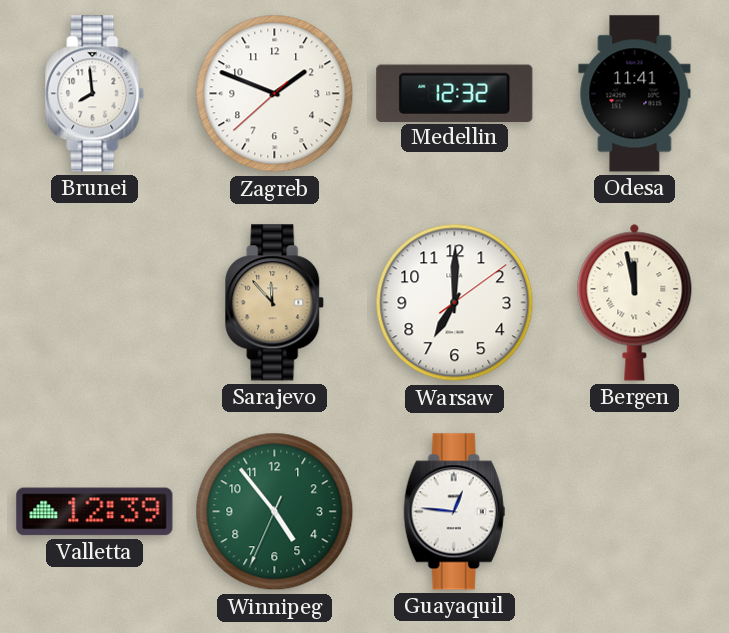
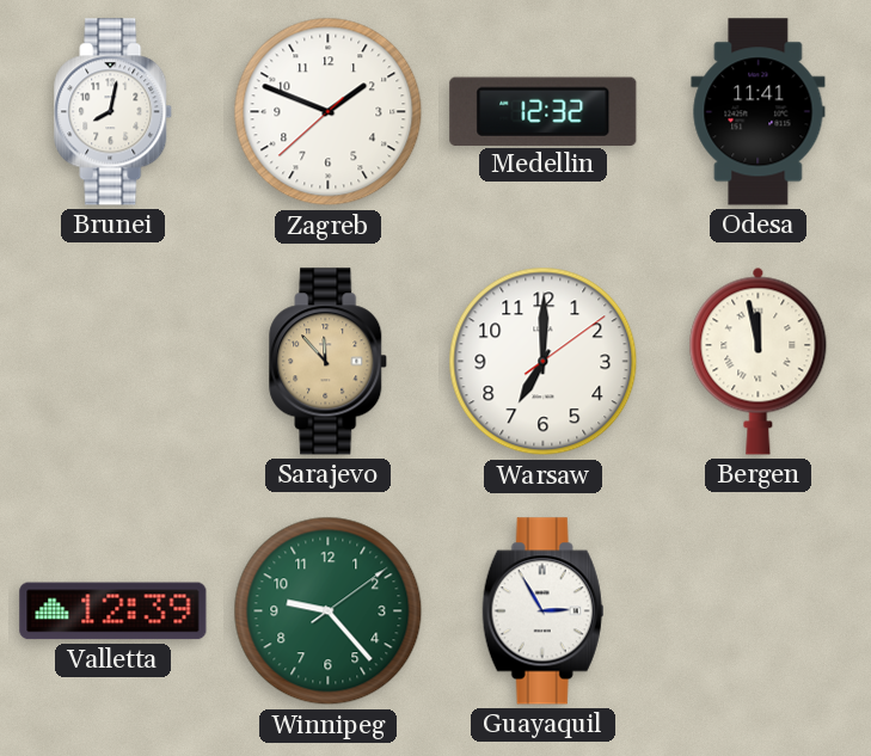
Brunei: 7:59 -> 8:02
Winnipeg: 4:53 -> 9:23
Guayaquil: 12:46 -> 2:55
